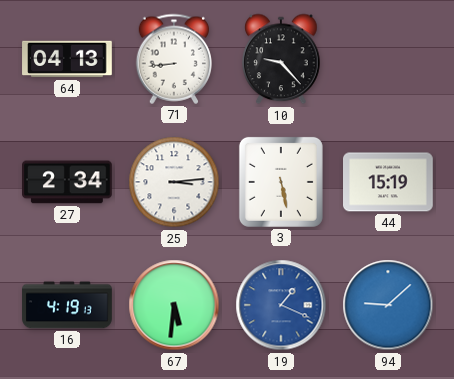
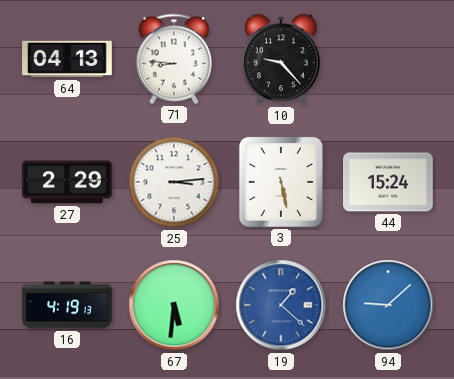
71: 8:44 -> 8:46
27: 2:34 -> 2:29
44: 15:19 -> 15:24
19: 1:19 -> 1:22
